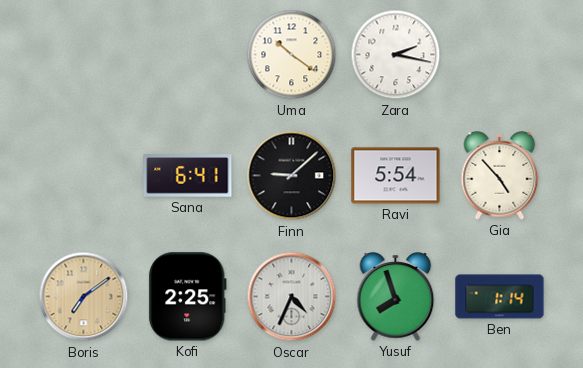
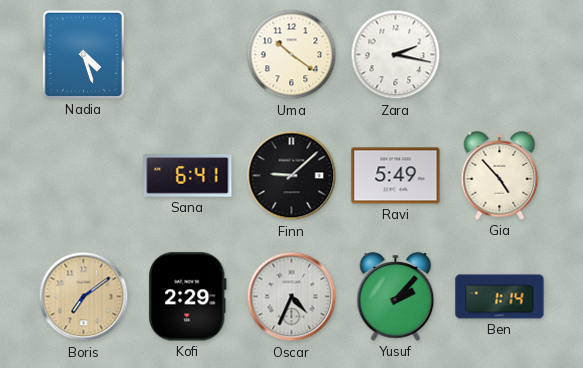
Nadia: none -> 4:27
Ravi: 5:54 -> 5:49
Kofi: 2:25 -> 2:29
Yusuf: 7:57 -> 2:07
